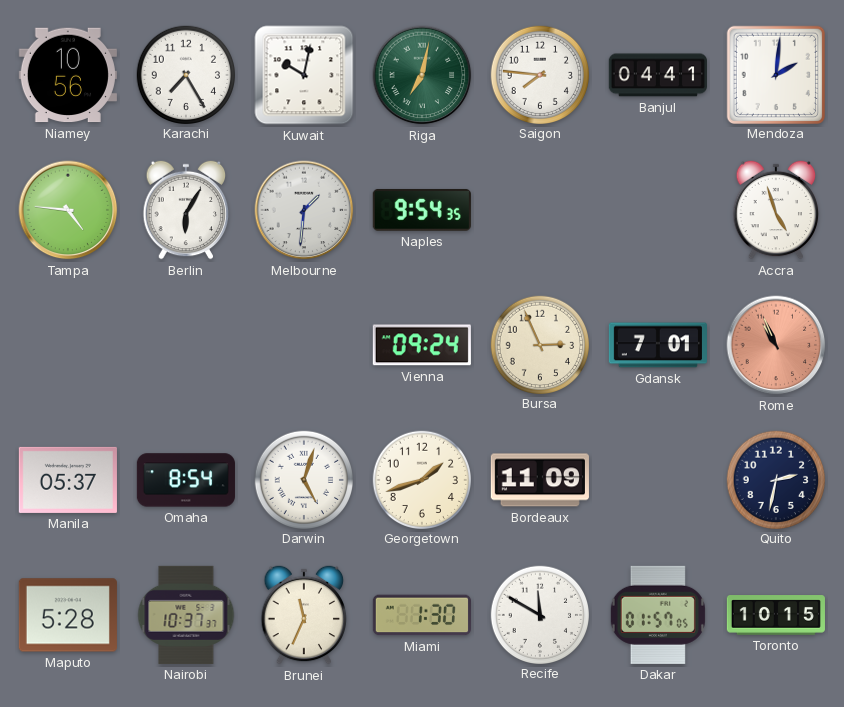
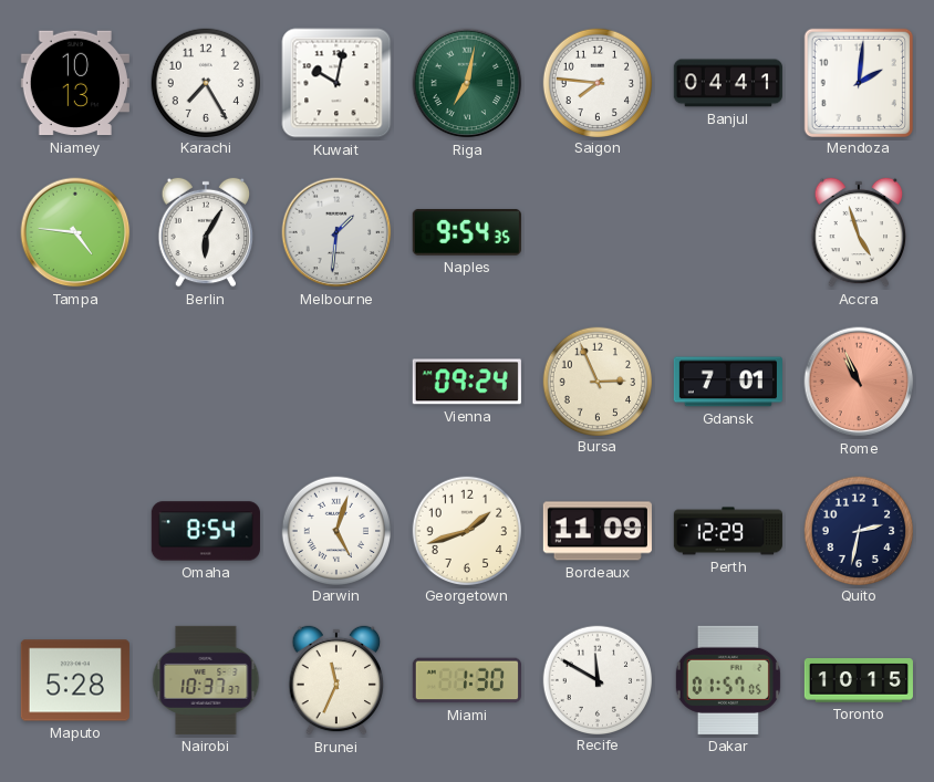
Niamey: 10:56 -> 10:13
Manila: 05:37 -> none
Perth: none -> 12:29
